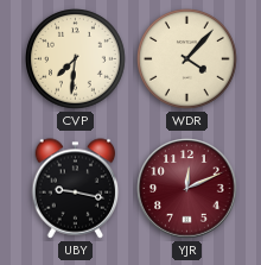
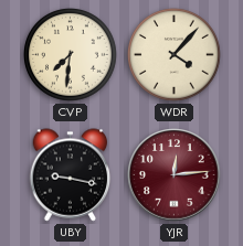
YJR: 12:11 -> 12:14
